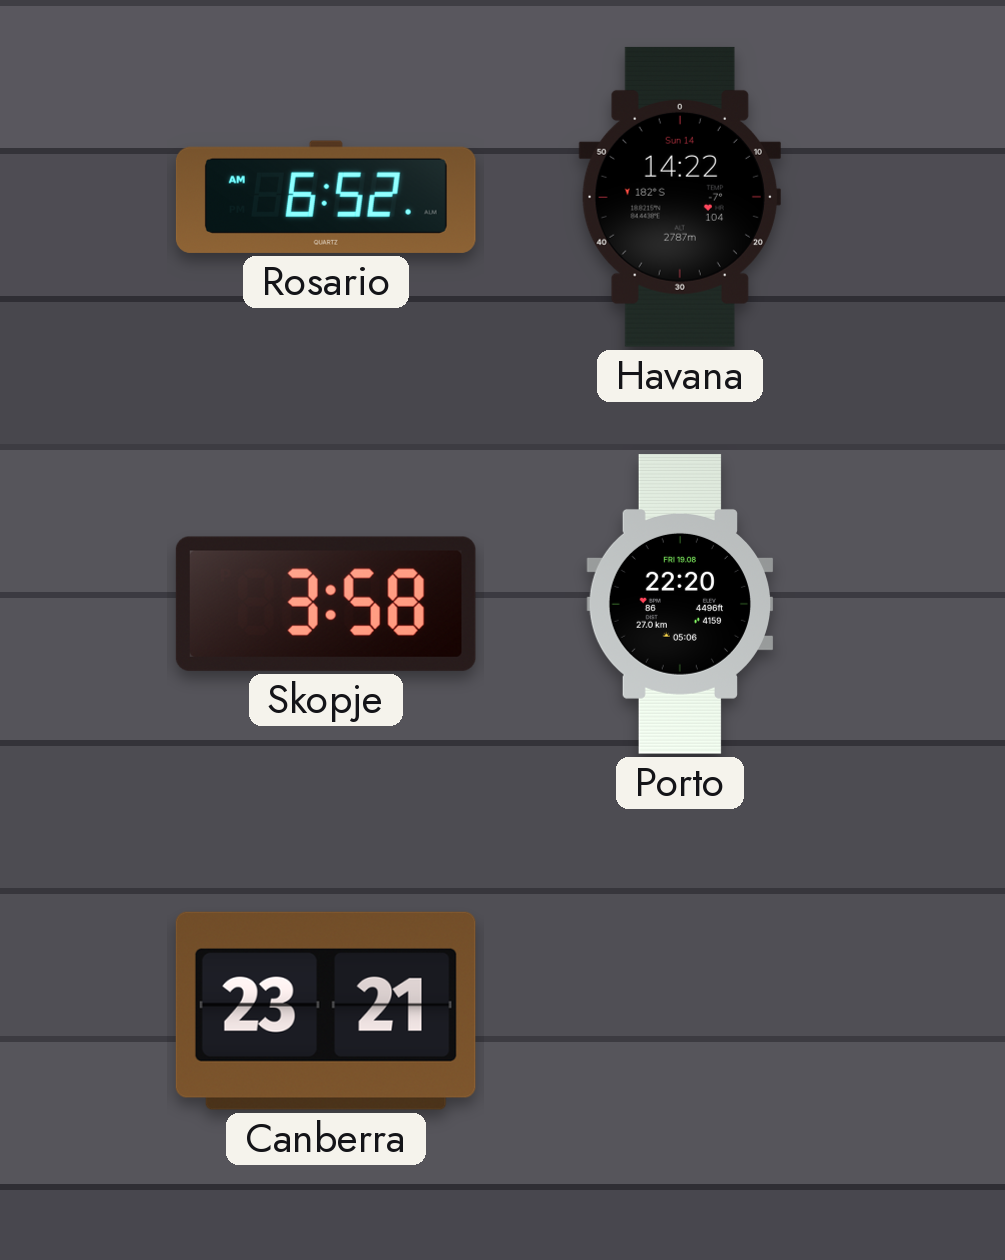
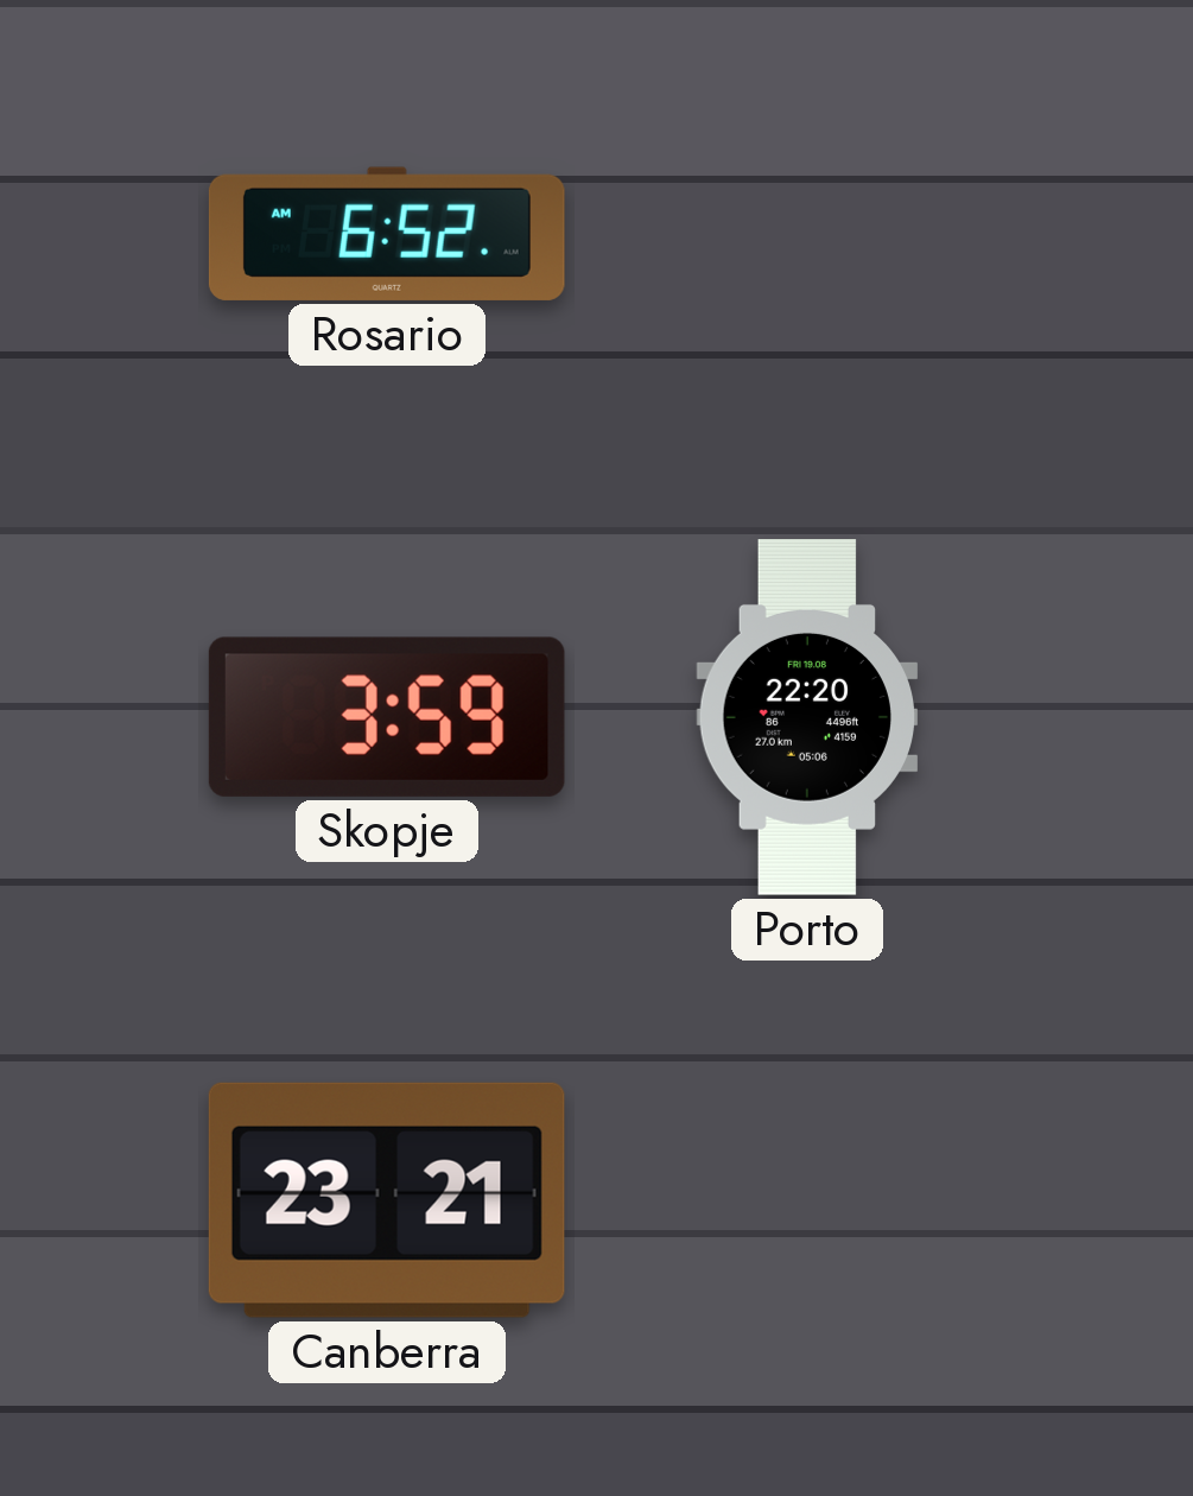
Havana: 14:22 -> none
Skopje: 3:58 -> 3:59
